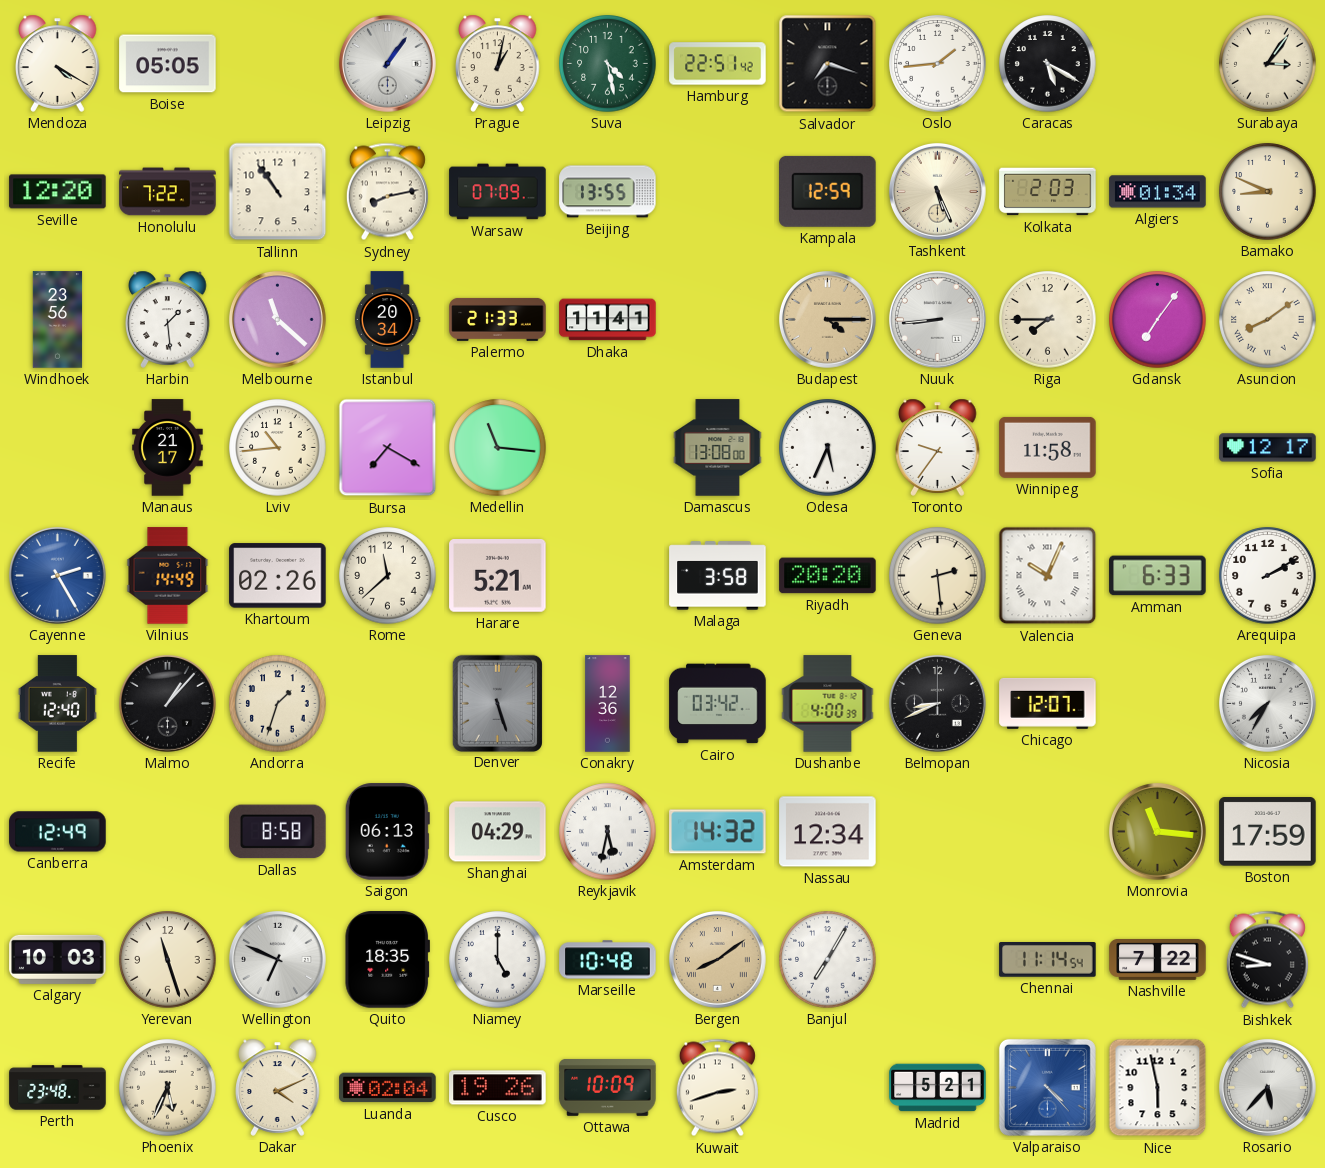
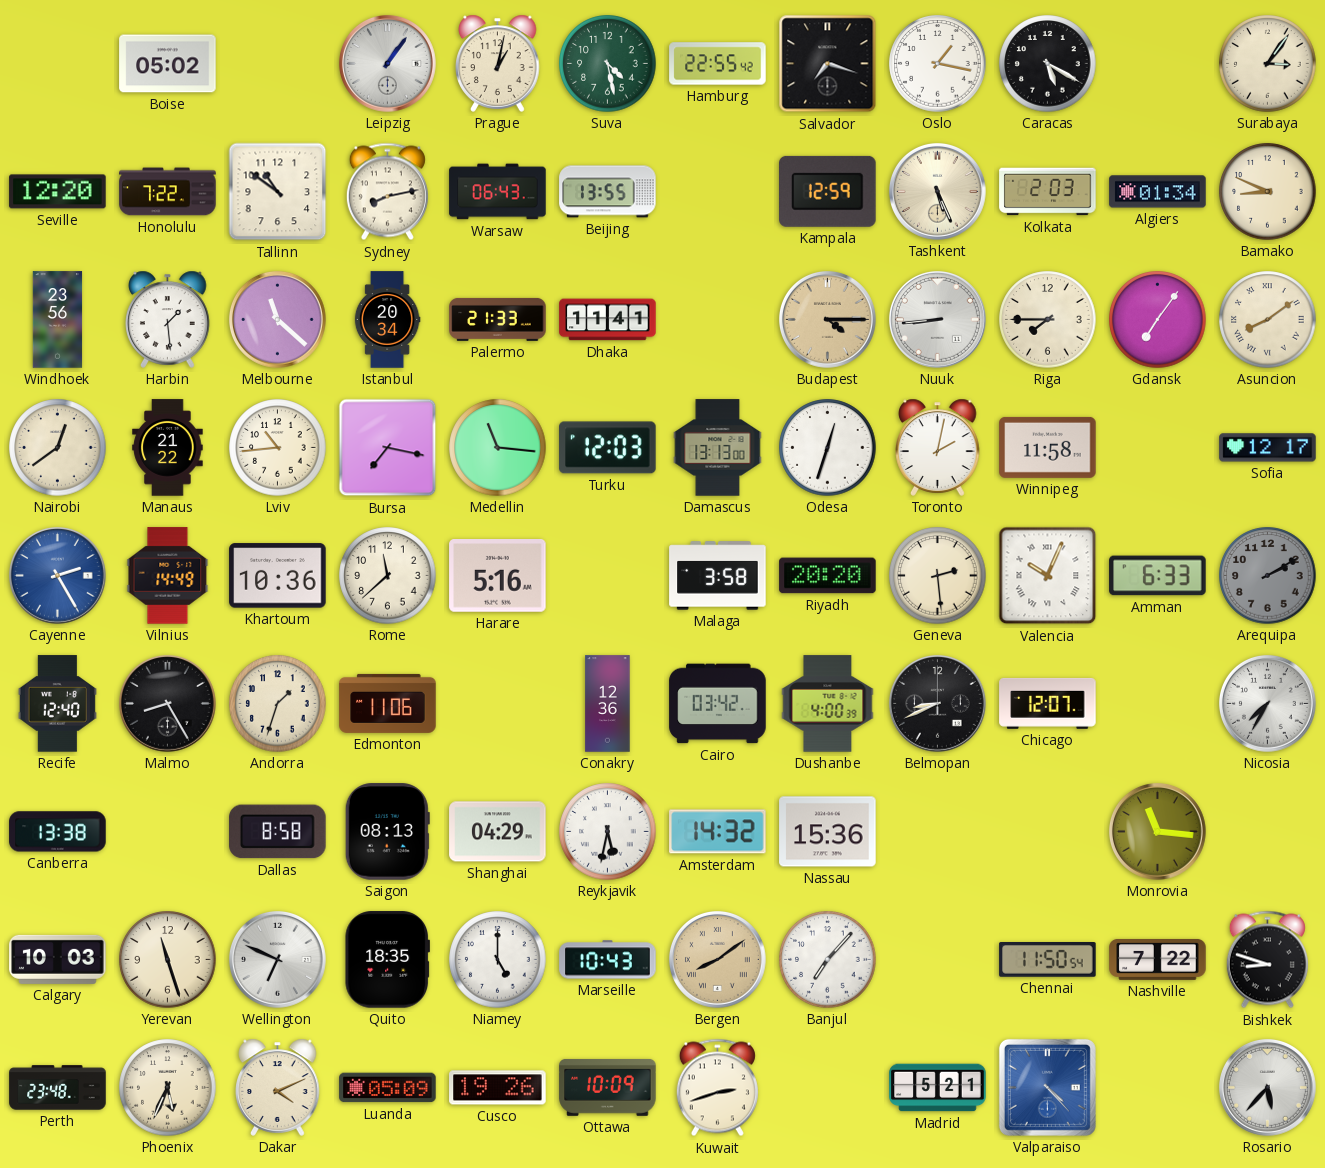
Mendoza: 4:20 -> none
Boise: 05:05 -> 05:02
Hamburg: 22:51 -> 22:55
Oslo: 1:44 -> 1:17
Tallinn: 10:54 -> 10:51
Warsaw: 07:09 -> 06:43
Nairobi: none -> 12:39
Manaus: 21:17 -> 21:22
Bursa: 7:20 -> 7:17
Turku: none -> 12:03
Damascus: 13:08 -> 13:13
Odesa: 5:34 -> 12:33
Toronto: 9:36 -> 2:02
Khartoum: 02:26 -> 10:36
Harare: 5:21 -> 5:16
Arequipa dial: white -> grey
Malmo: 1:07 -> 8:25
Edmonton: none -> 11:06
Denver: 5:27 -> none
Canberra: 12:49 -> 13:38
Saigon: 06:13 -> 08:13
Nassau: 12:34 -> 15:36
Boston: 17:59 -> none
Marseille: 10:48 -> 10:43
Banjul: 7:05 -> 7:07
Chennai: 11:14 -> 11:50
Luanda: 02:04 -> 05:09
Nice: 5:58 -> none
